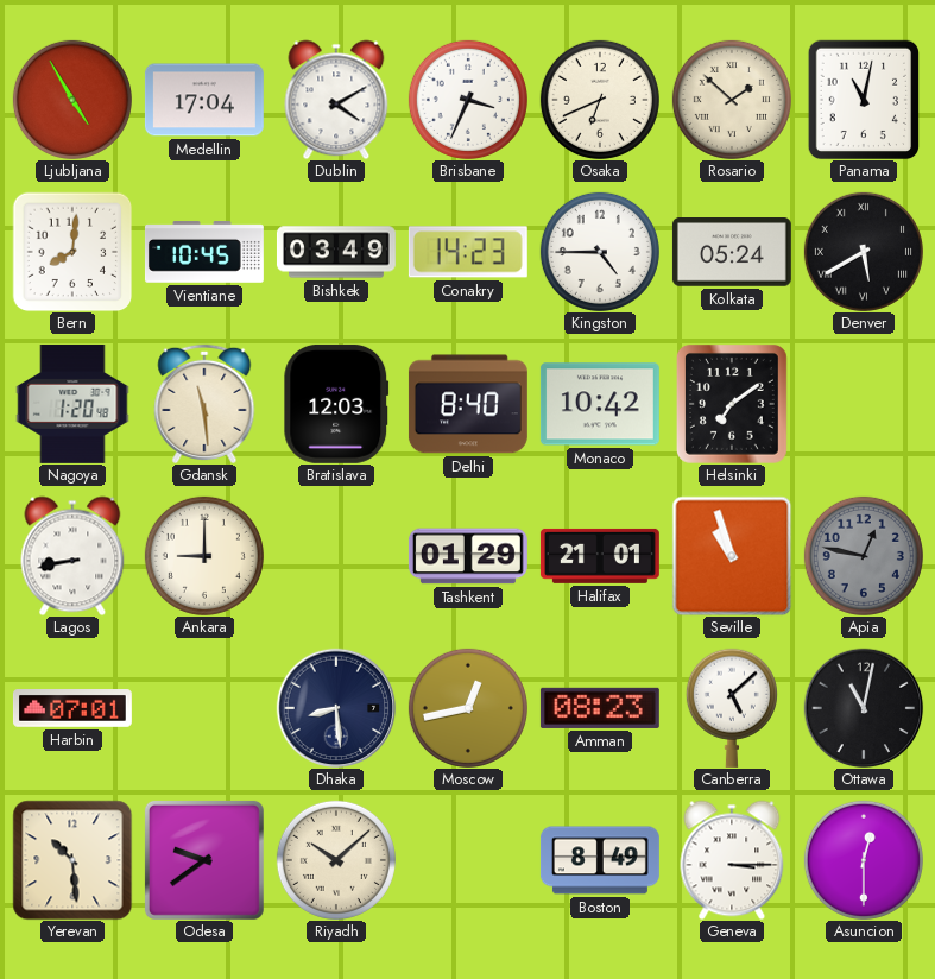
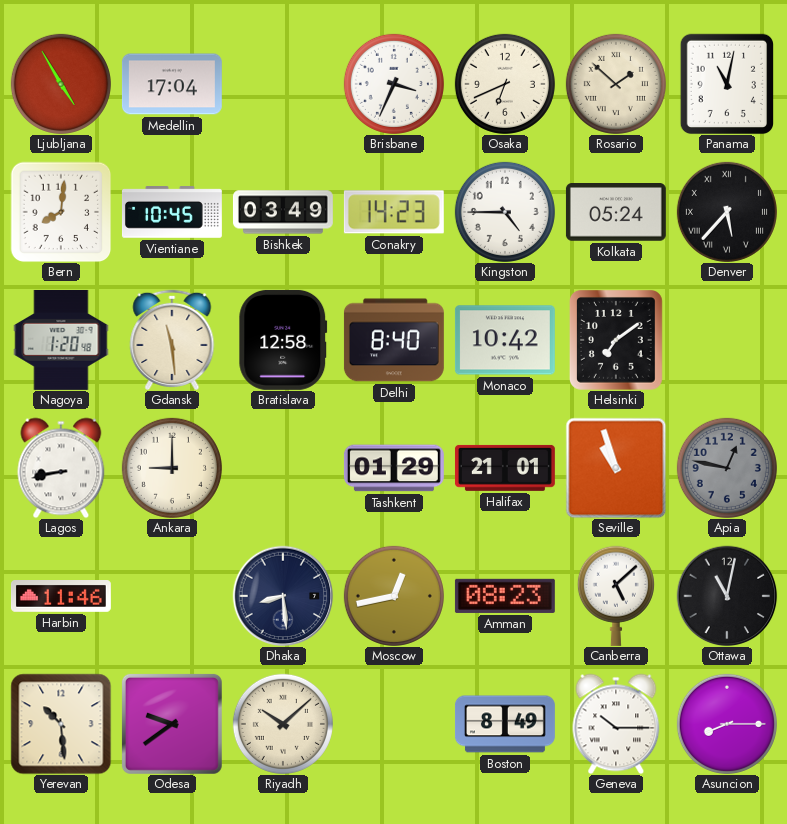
Dublin: 4:10 -> none
Denver: 5:40 -> 5:37
Bratislava: 12:03 -> 12:58
Harbin: 07:01 -> 11:46
Geneva: 3:15 -> 10:15
Asuncion: 12:30 -> 8:15
